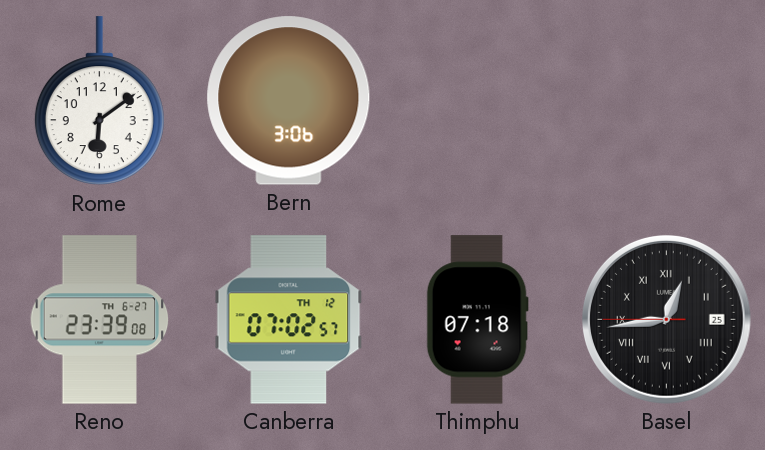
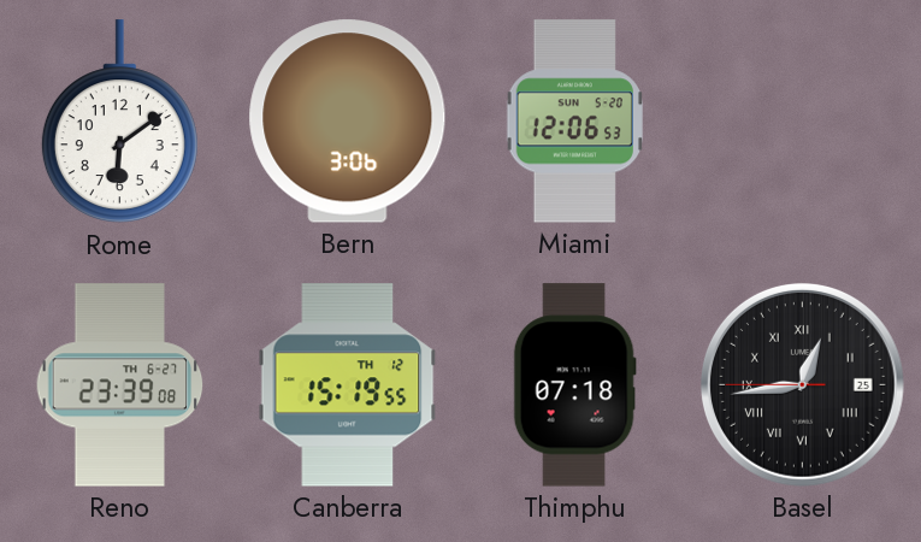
Miami: none -> 12:06
Canberra: 07:02 -> 15:19
